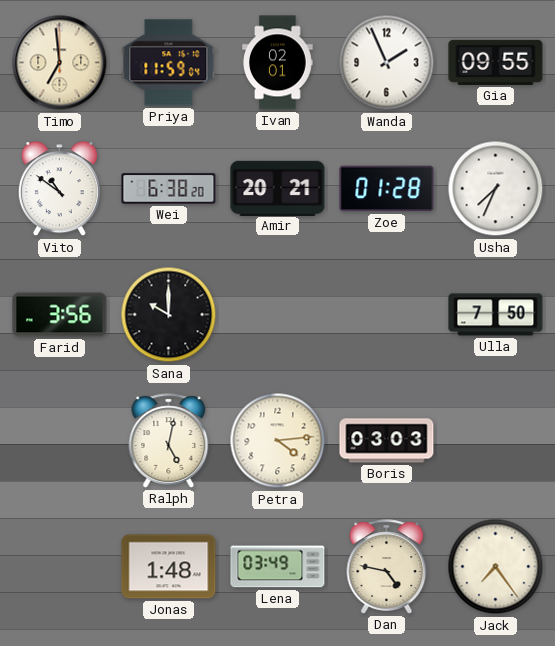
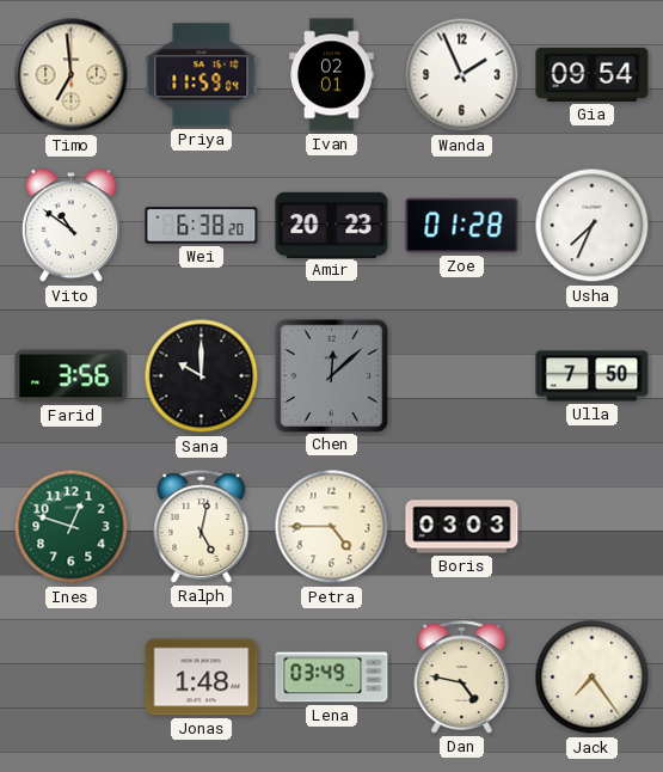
Gia: 09:55 -> 09:54
Amir: 20:21 -> 20:23
Chen: none -> 12:08
Ines: none -> 12:48
Petra: 4:14 -> 4:45
